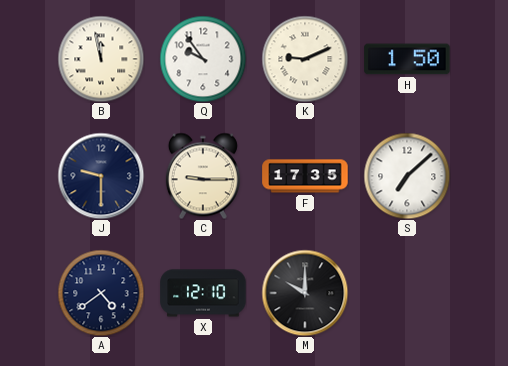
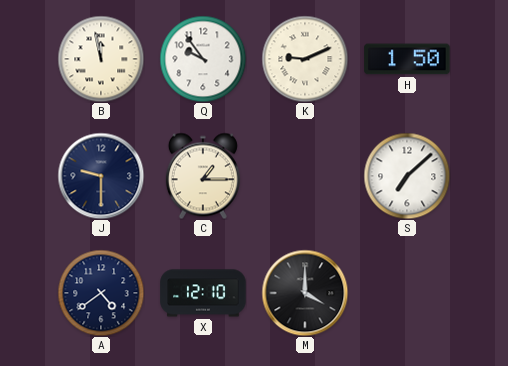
C: 9:15 -> 1:15
F: 17:35 -> none
M: 10:00 -> 4:00
